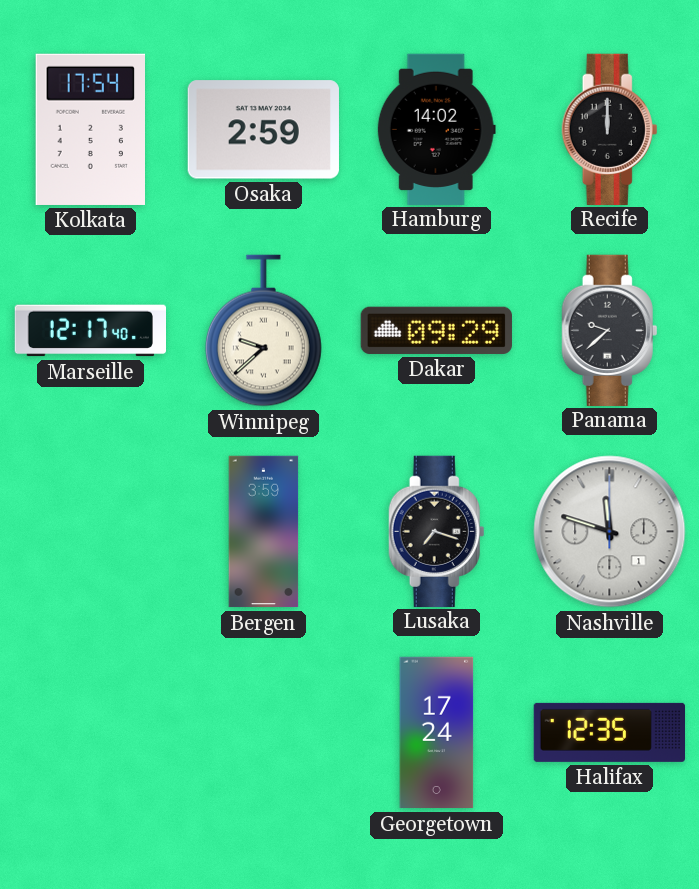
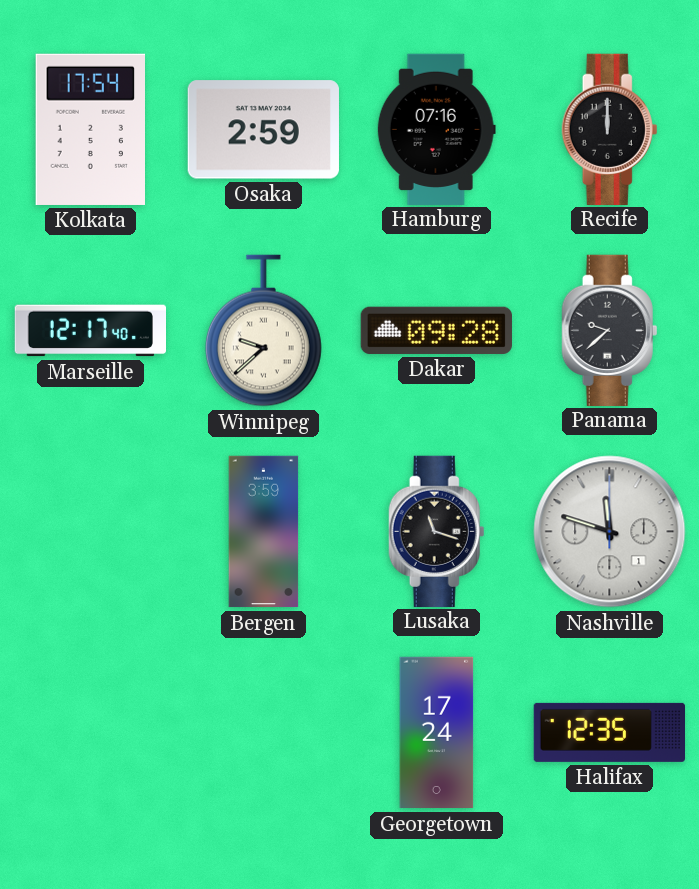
Hamburg: 14:02 -> 07:16
Dakar: 09:29 -> 09:28
Lusaka: 7:18 -> 11:18
